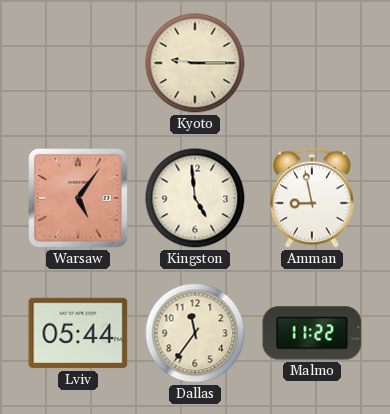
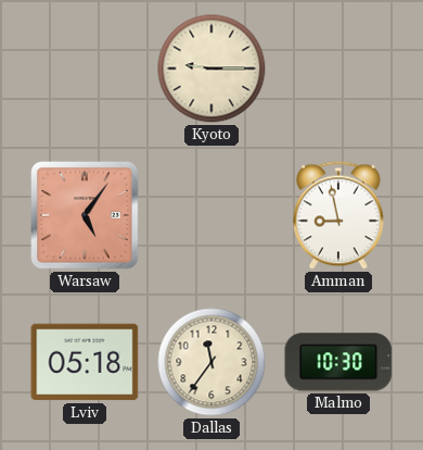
Kingston: 4:59 -> none
Lviv: 05:44 -> 05:18
Malmo: 11:22 -> 10:30
